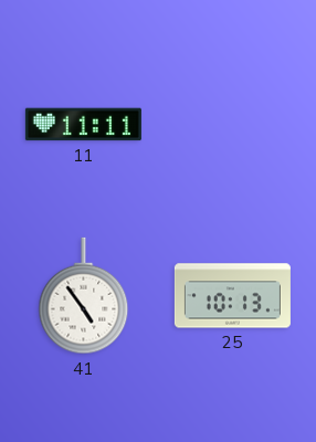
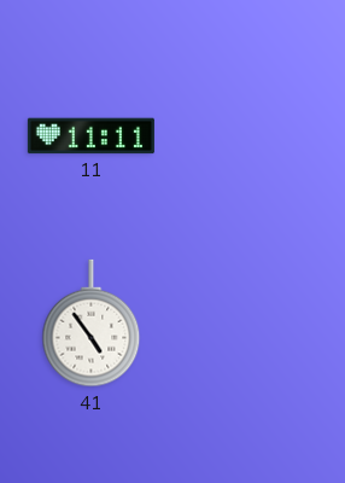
25: 10:13 -> none
